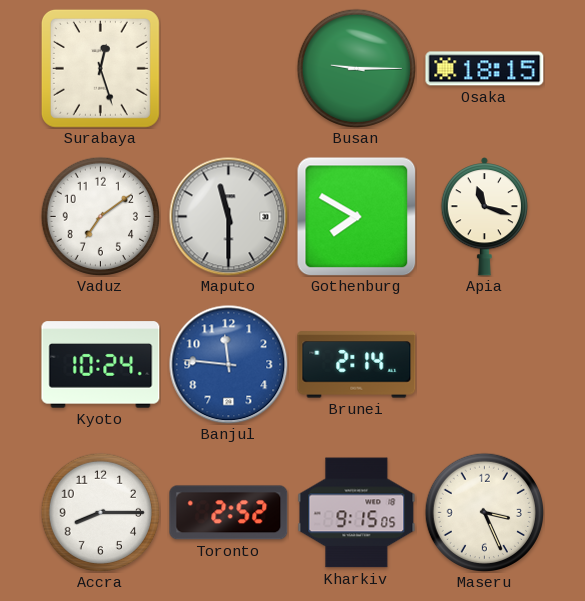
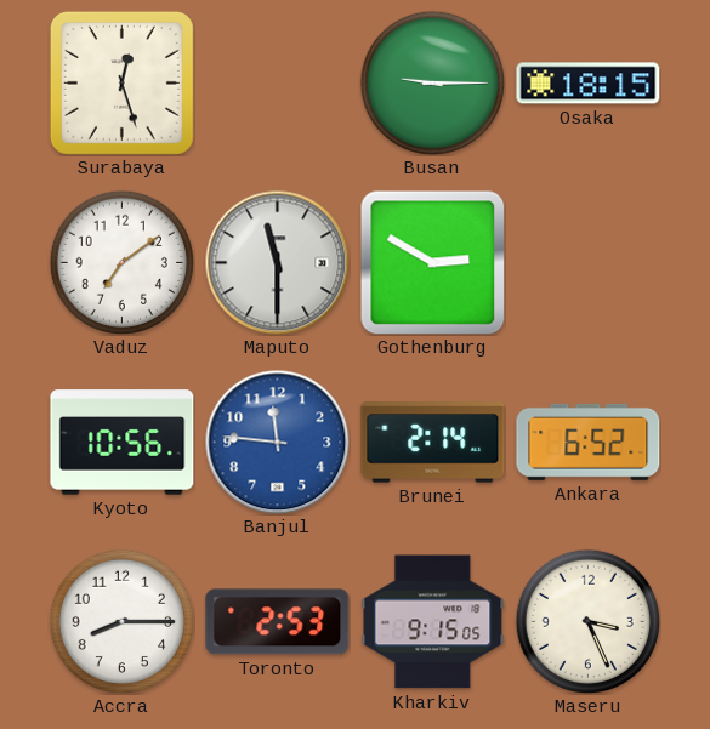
Gothenburg: 7:50 -> 2:50
Apia: 11:18 -> none
Kyoto: 10:24 -> 10:56
Ankara: none -> 6:52
Toronto: 2:52 -> 2:53
